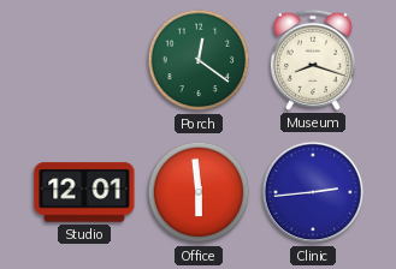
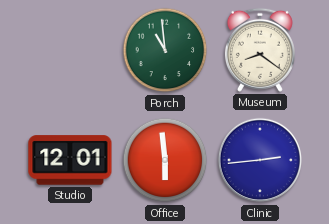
Porch: 12:21 -> 10:59
Museum: 8:18 -> 8:21
